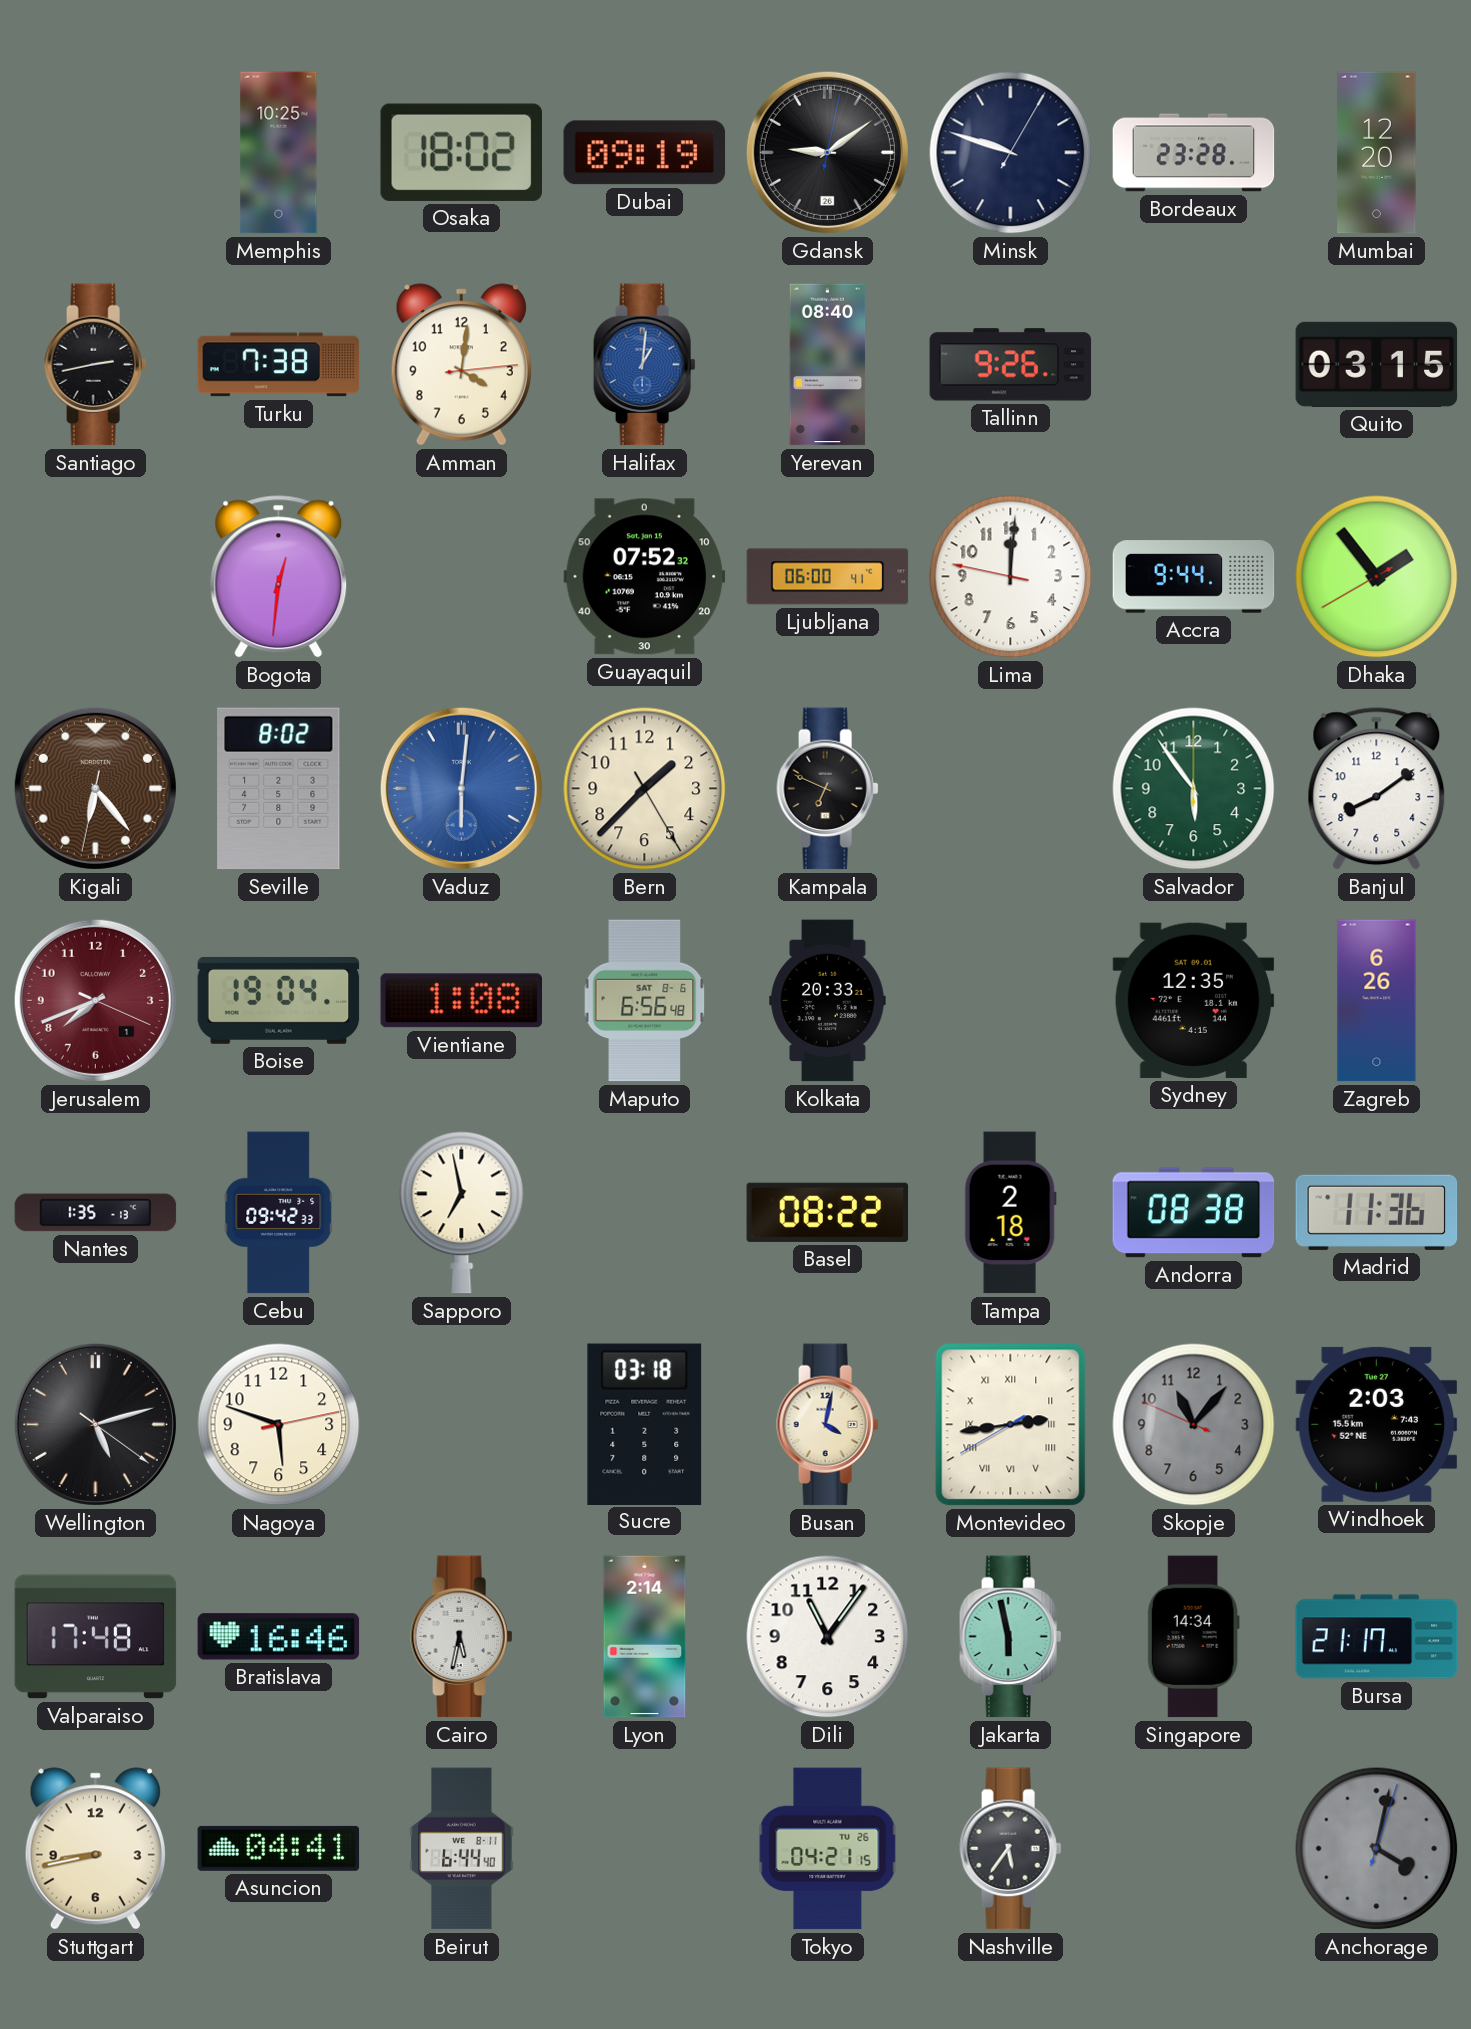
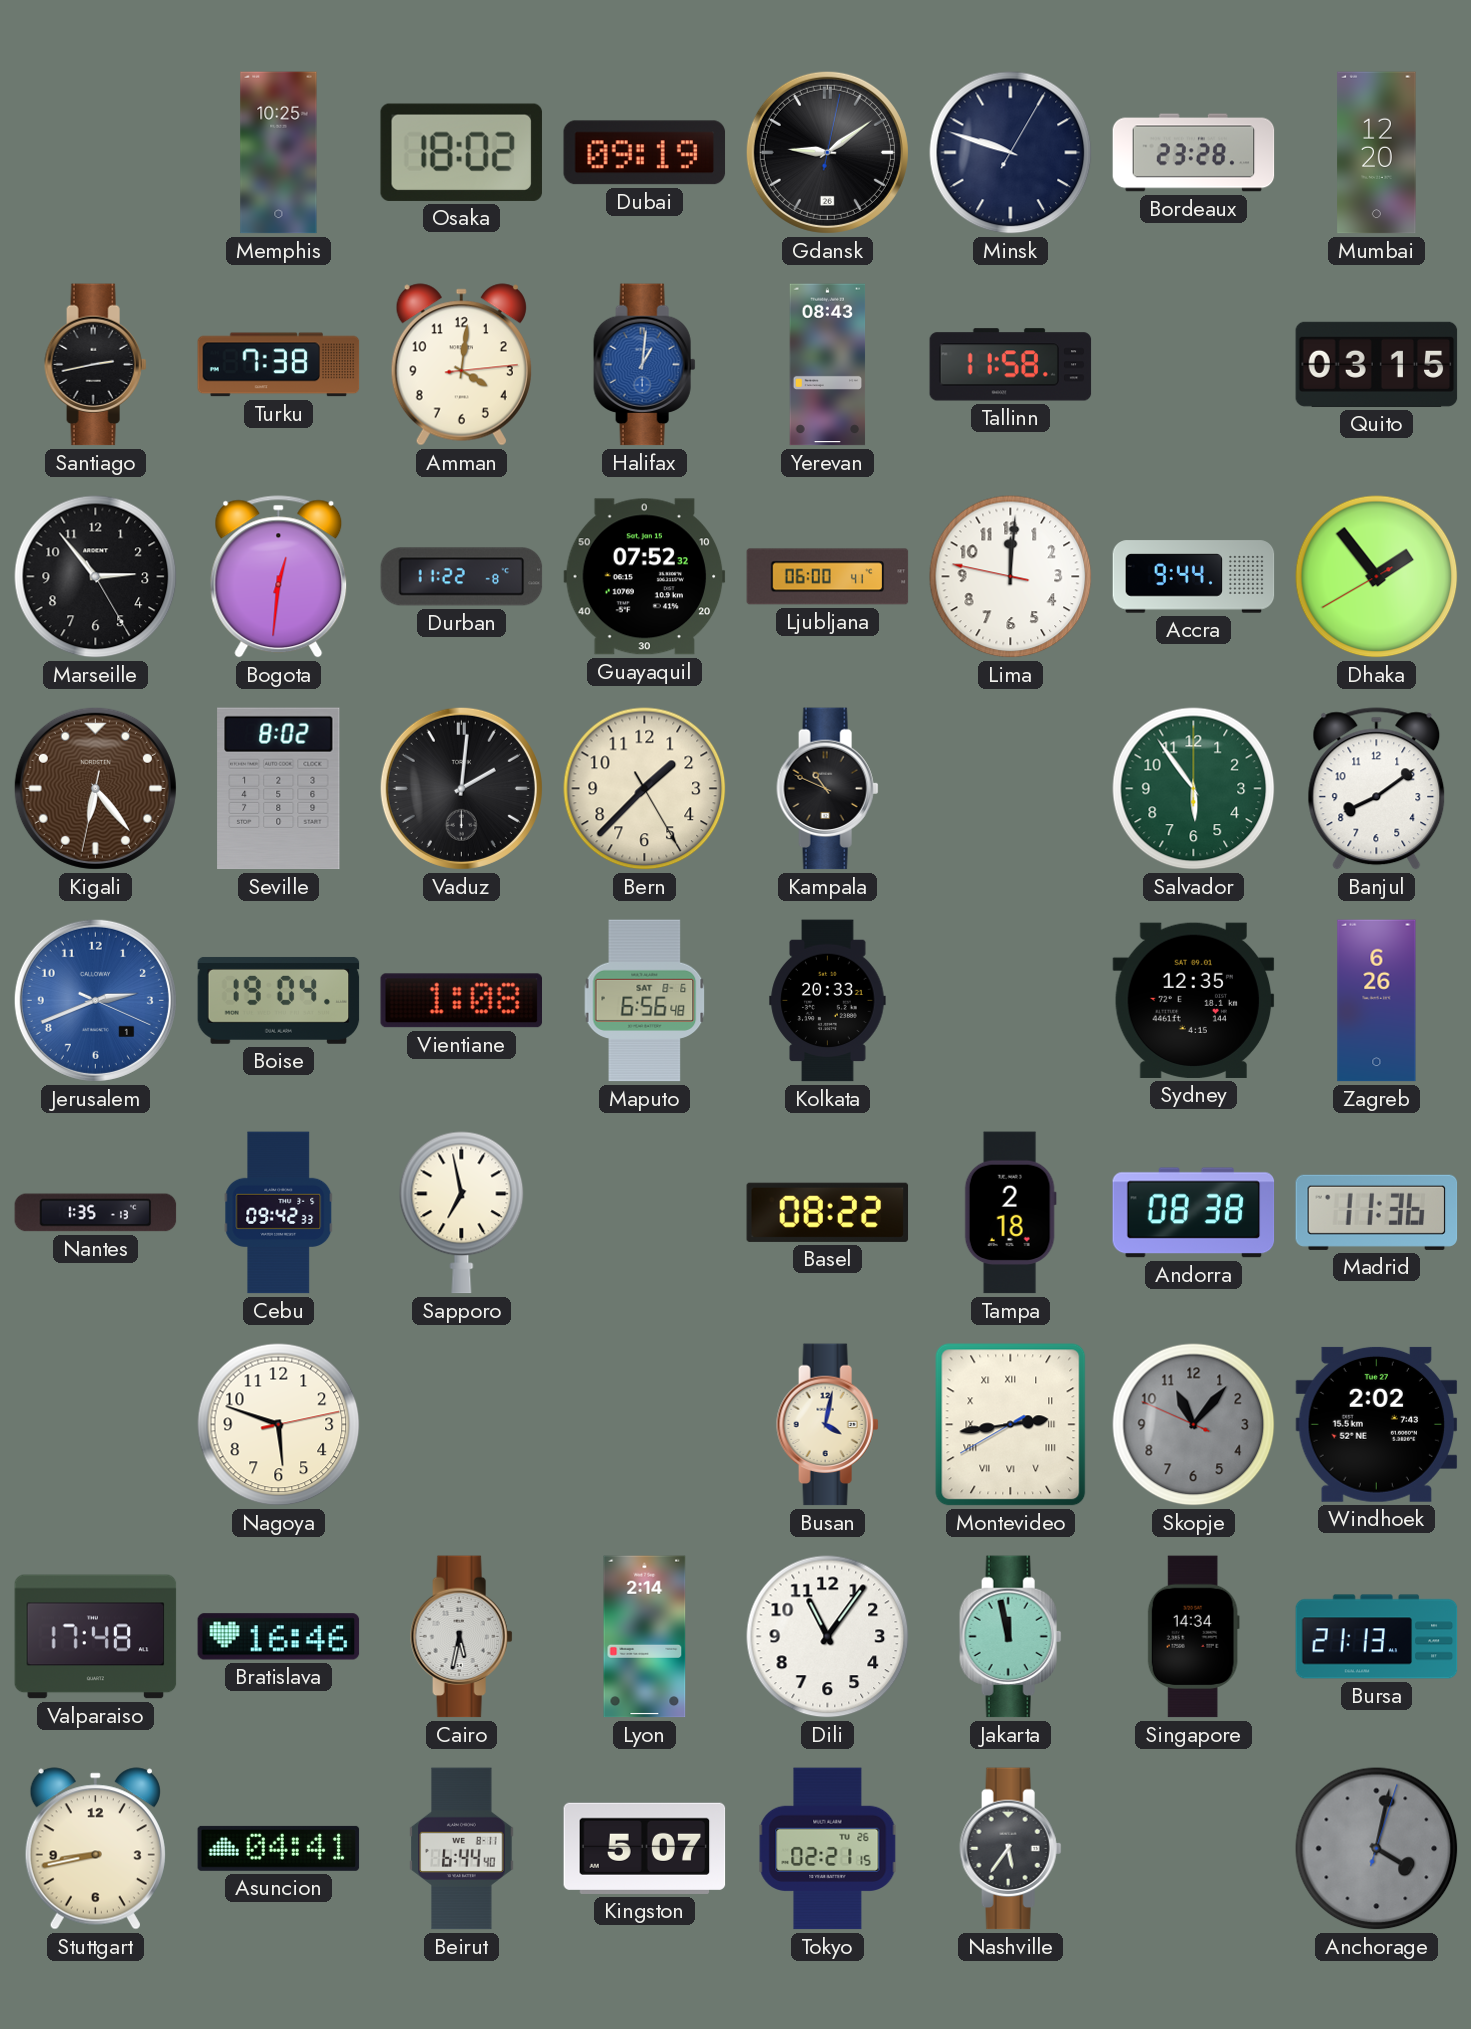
Yerevan: 08:40 -> 08:43
Tallinn: 9:26 -> 11:58
Marseille: none -> 2:53
Durban: none -> 11:22
Vaduz: 6:01 -> 2:01
Vaduz dial: blue -> black
Kampala: 6:49 -> 10:49
Jerusalem: 7:41 -> 2:41
Jerusalem dial: burgundy -> blue
Wellington: 5:12 -> none
Sucre: 03:18 -> none
Windhoek: 2:03 -> 2:02
Jakarta: 5:58 -> 11:58
Bursa: 21:17 -> 21:13
Kingston: none -> 5:07
Tokyo: 04:21 -> 02:21
